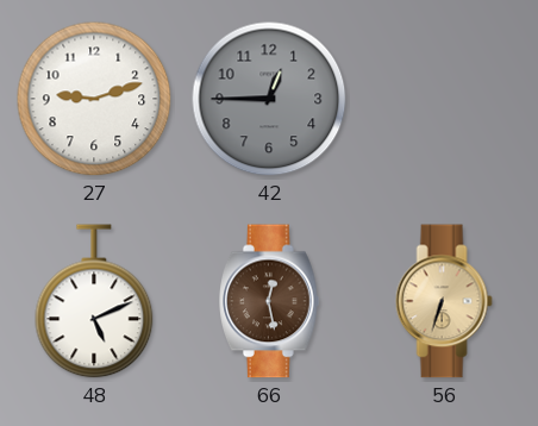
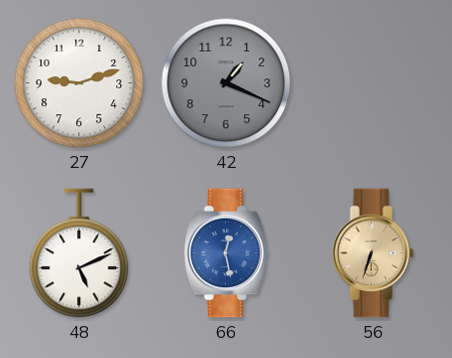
42: 12:45 -> 1:19
66 dial: brown -> blue
